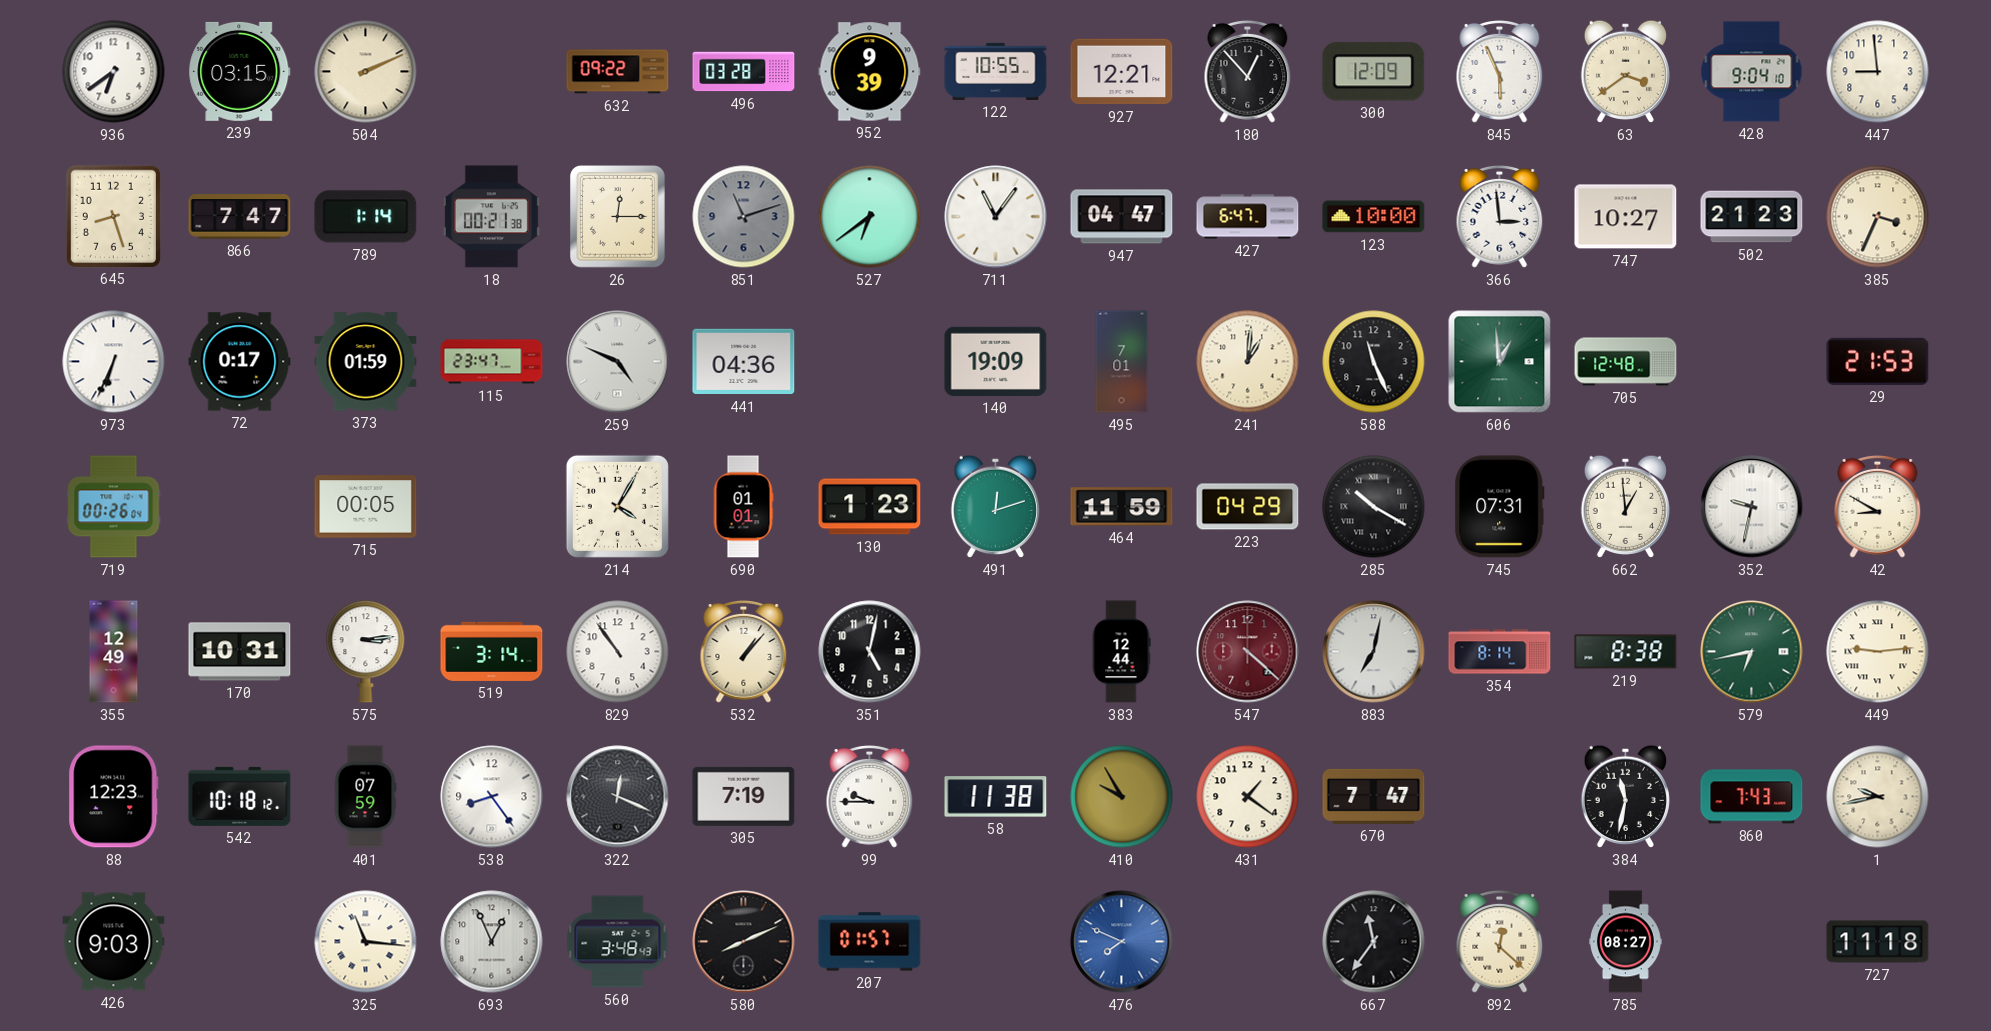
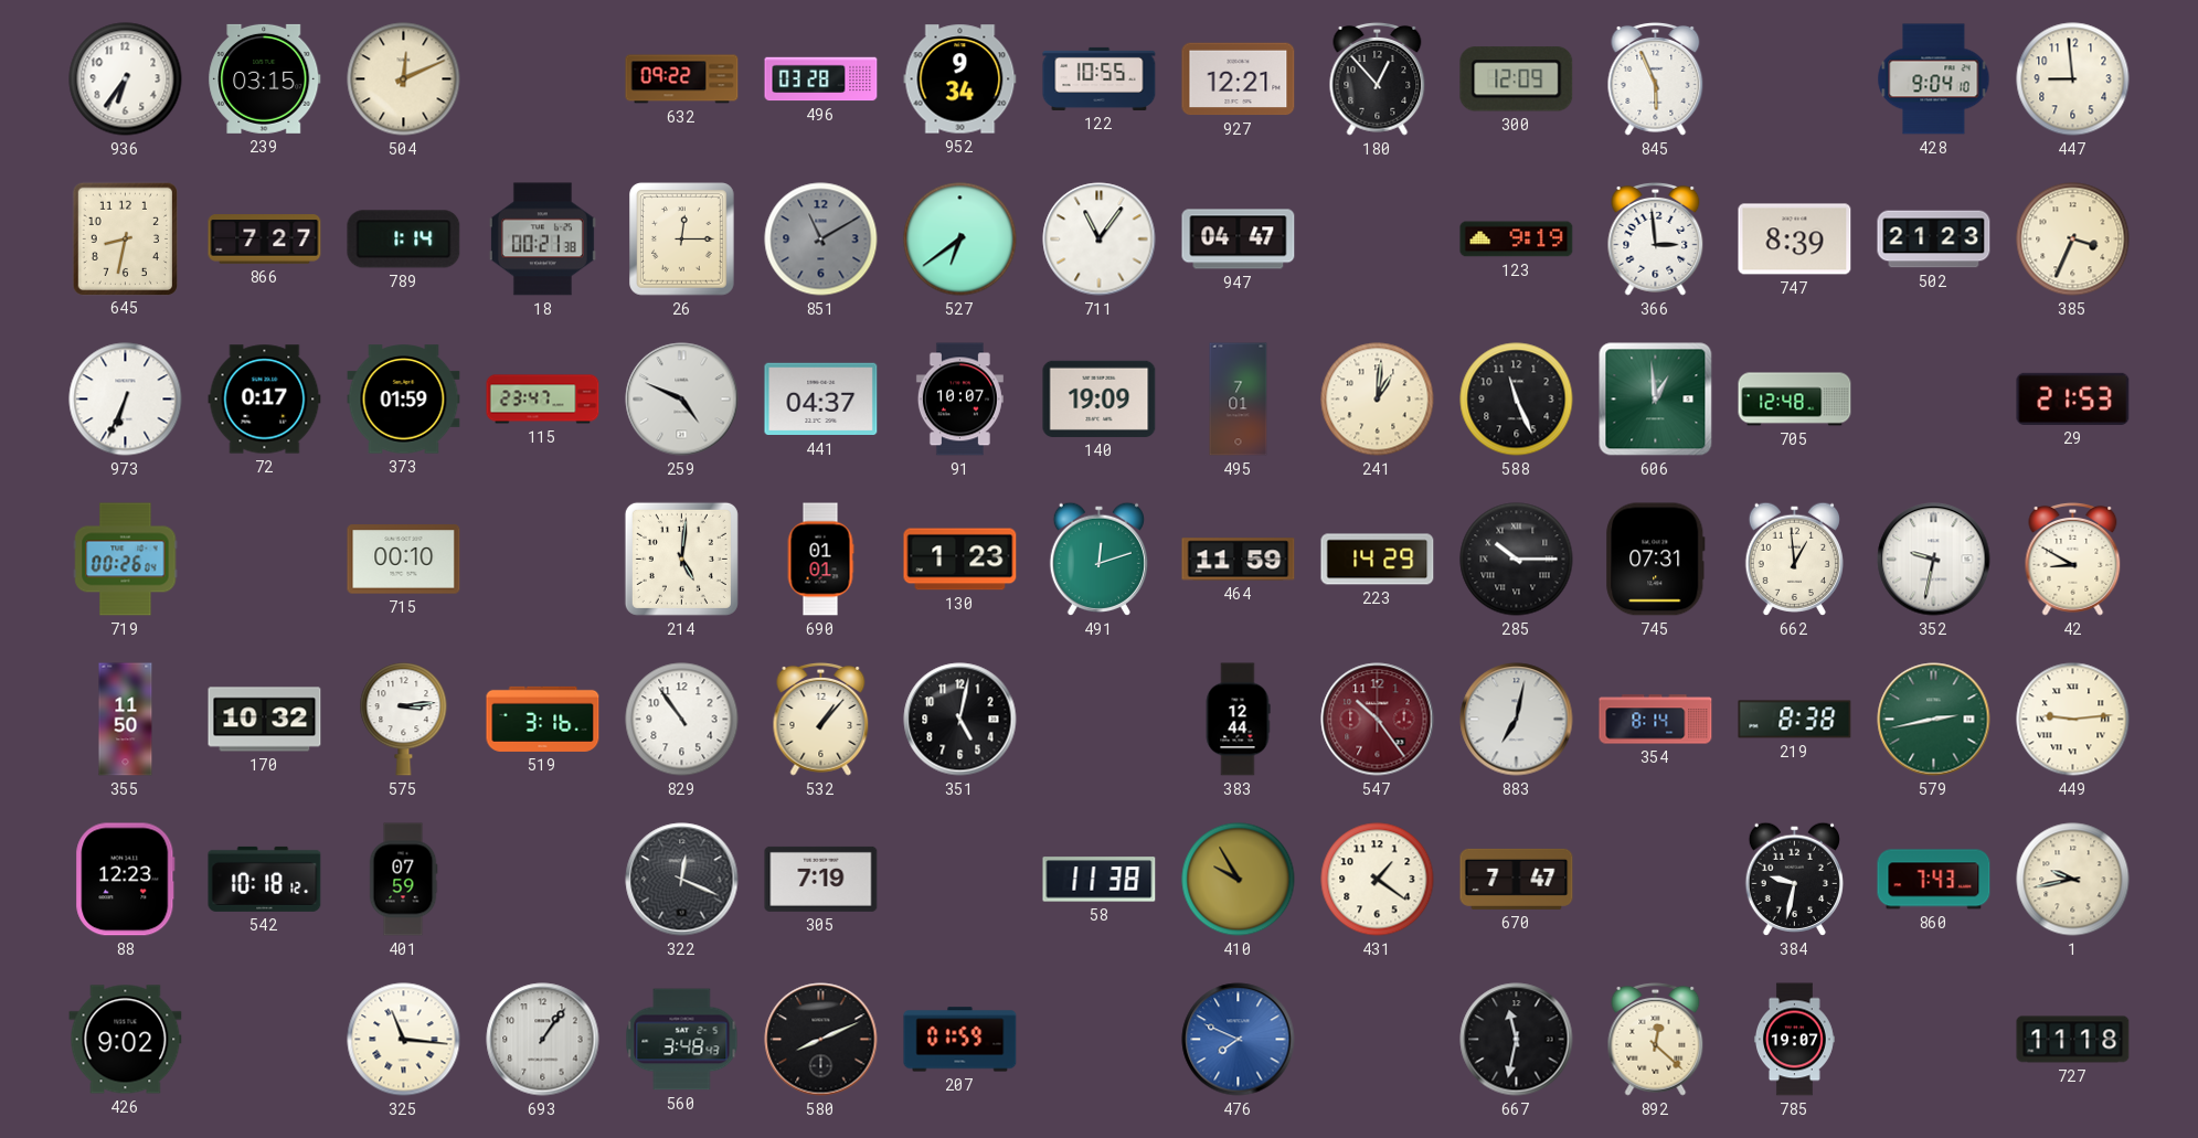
936: 6:39 -> 6:36
504: 2:11 -> 12:11
952: 9:39 -> 9:34
63: 3:39 -> none
645: 8:27 -> 8:32
866: 7:47 -> 7:27
851: 11:12 -> 11:10
427: 6:47 -> none
123: 10:00 -> 9:19
747: 10:27 -> 8:39
441: 04:36 -> 04:37
91: none -> 10:07
715: 00:05 -> 00:10
214: 4:05 -> 5:01
223: 04:29 -> 14:29
285: 10:20 -> 10:15
355: 12:49 -> 11:50
170: 10:31 -> 10:32
519: 3:14 -> 3:16
547: 4:22 -> 10:24
579: 6:43 -> 2:43
538: 8:24 -> none
99: 9:45 -> none
384: 11:32 -> 9:32
426: 9:03 -> 9:02
693: 12:56 -> 1:06
207: 01:57 -> 01:59
667: 11:36 -> 11:32
785: 08:27 -> 19:07
